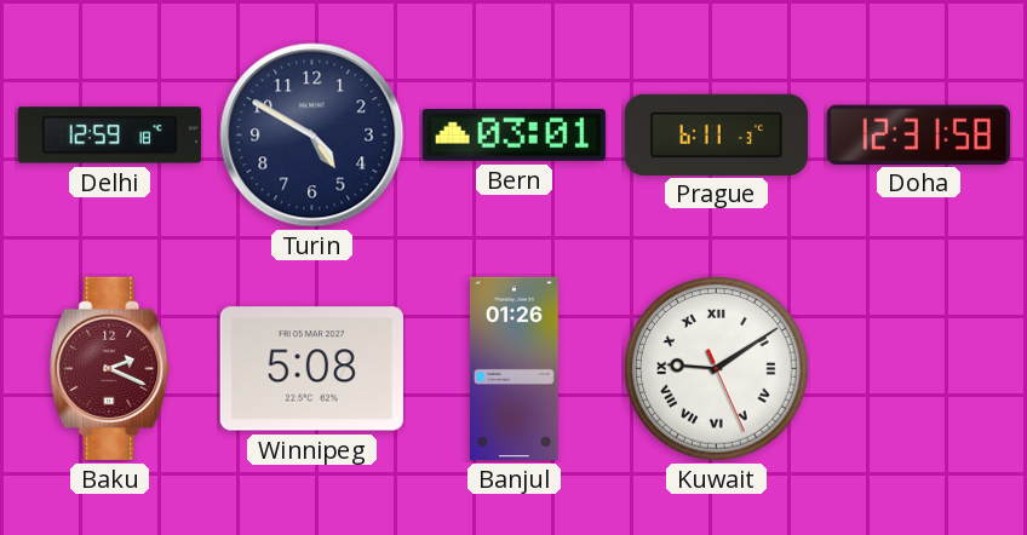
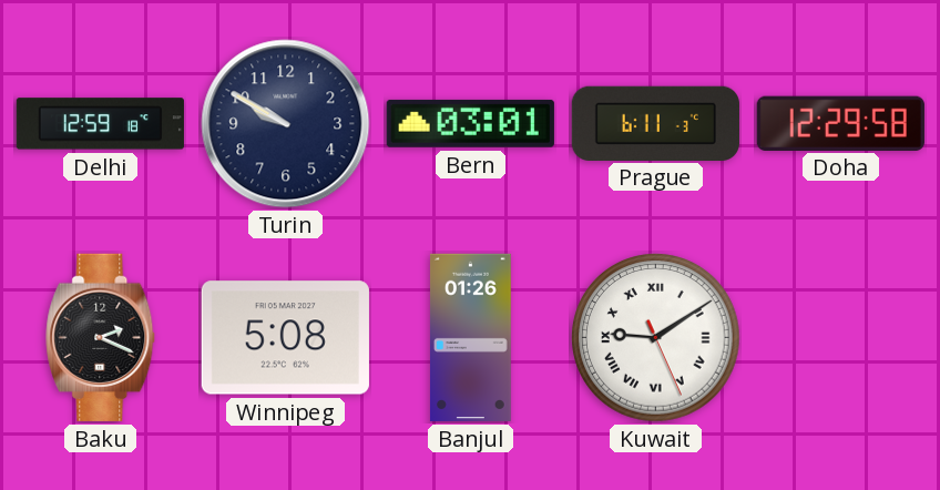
Turin: 4:50 -> 9:50
Doha: 12:31 -> 12:29
Baku dial: burgundy -> black
